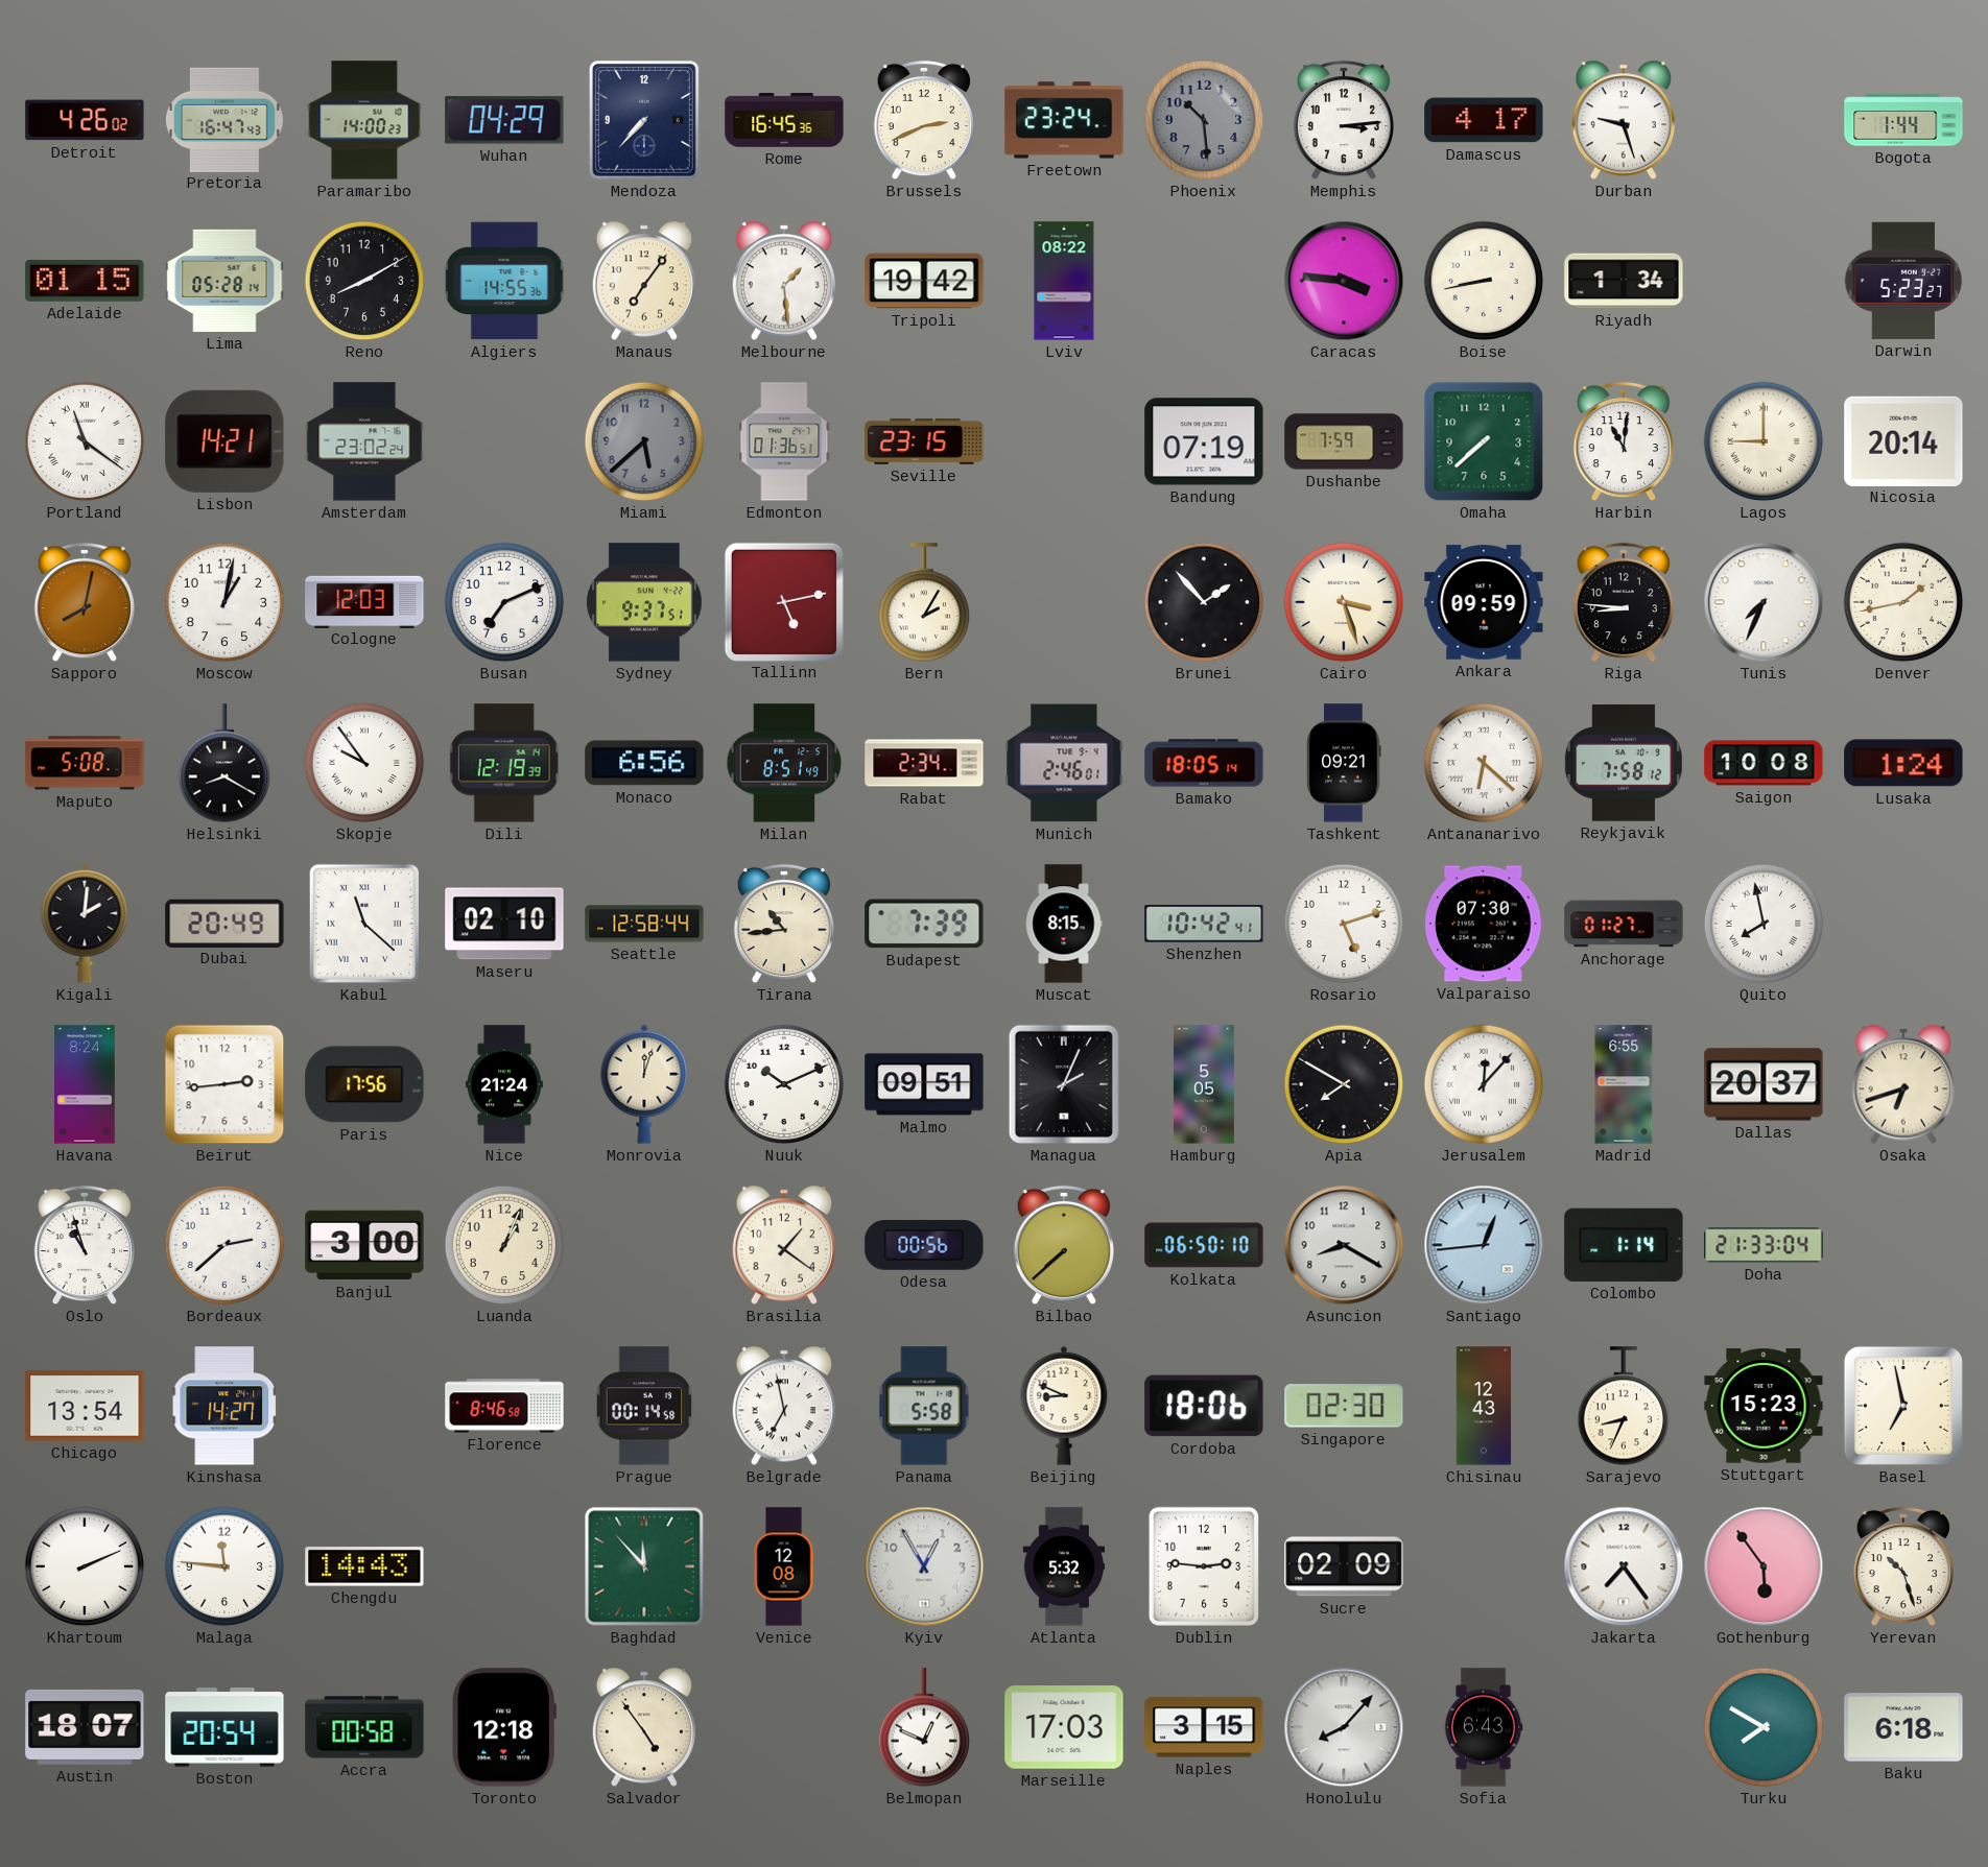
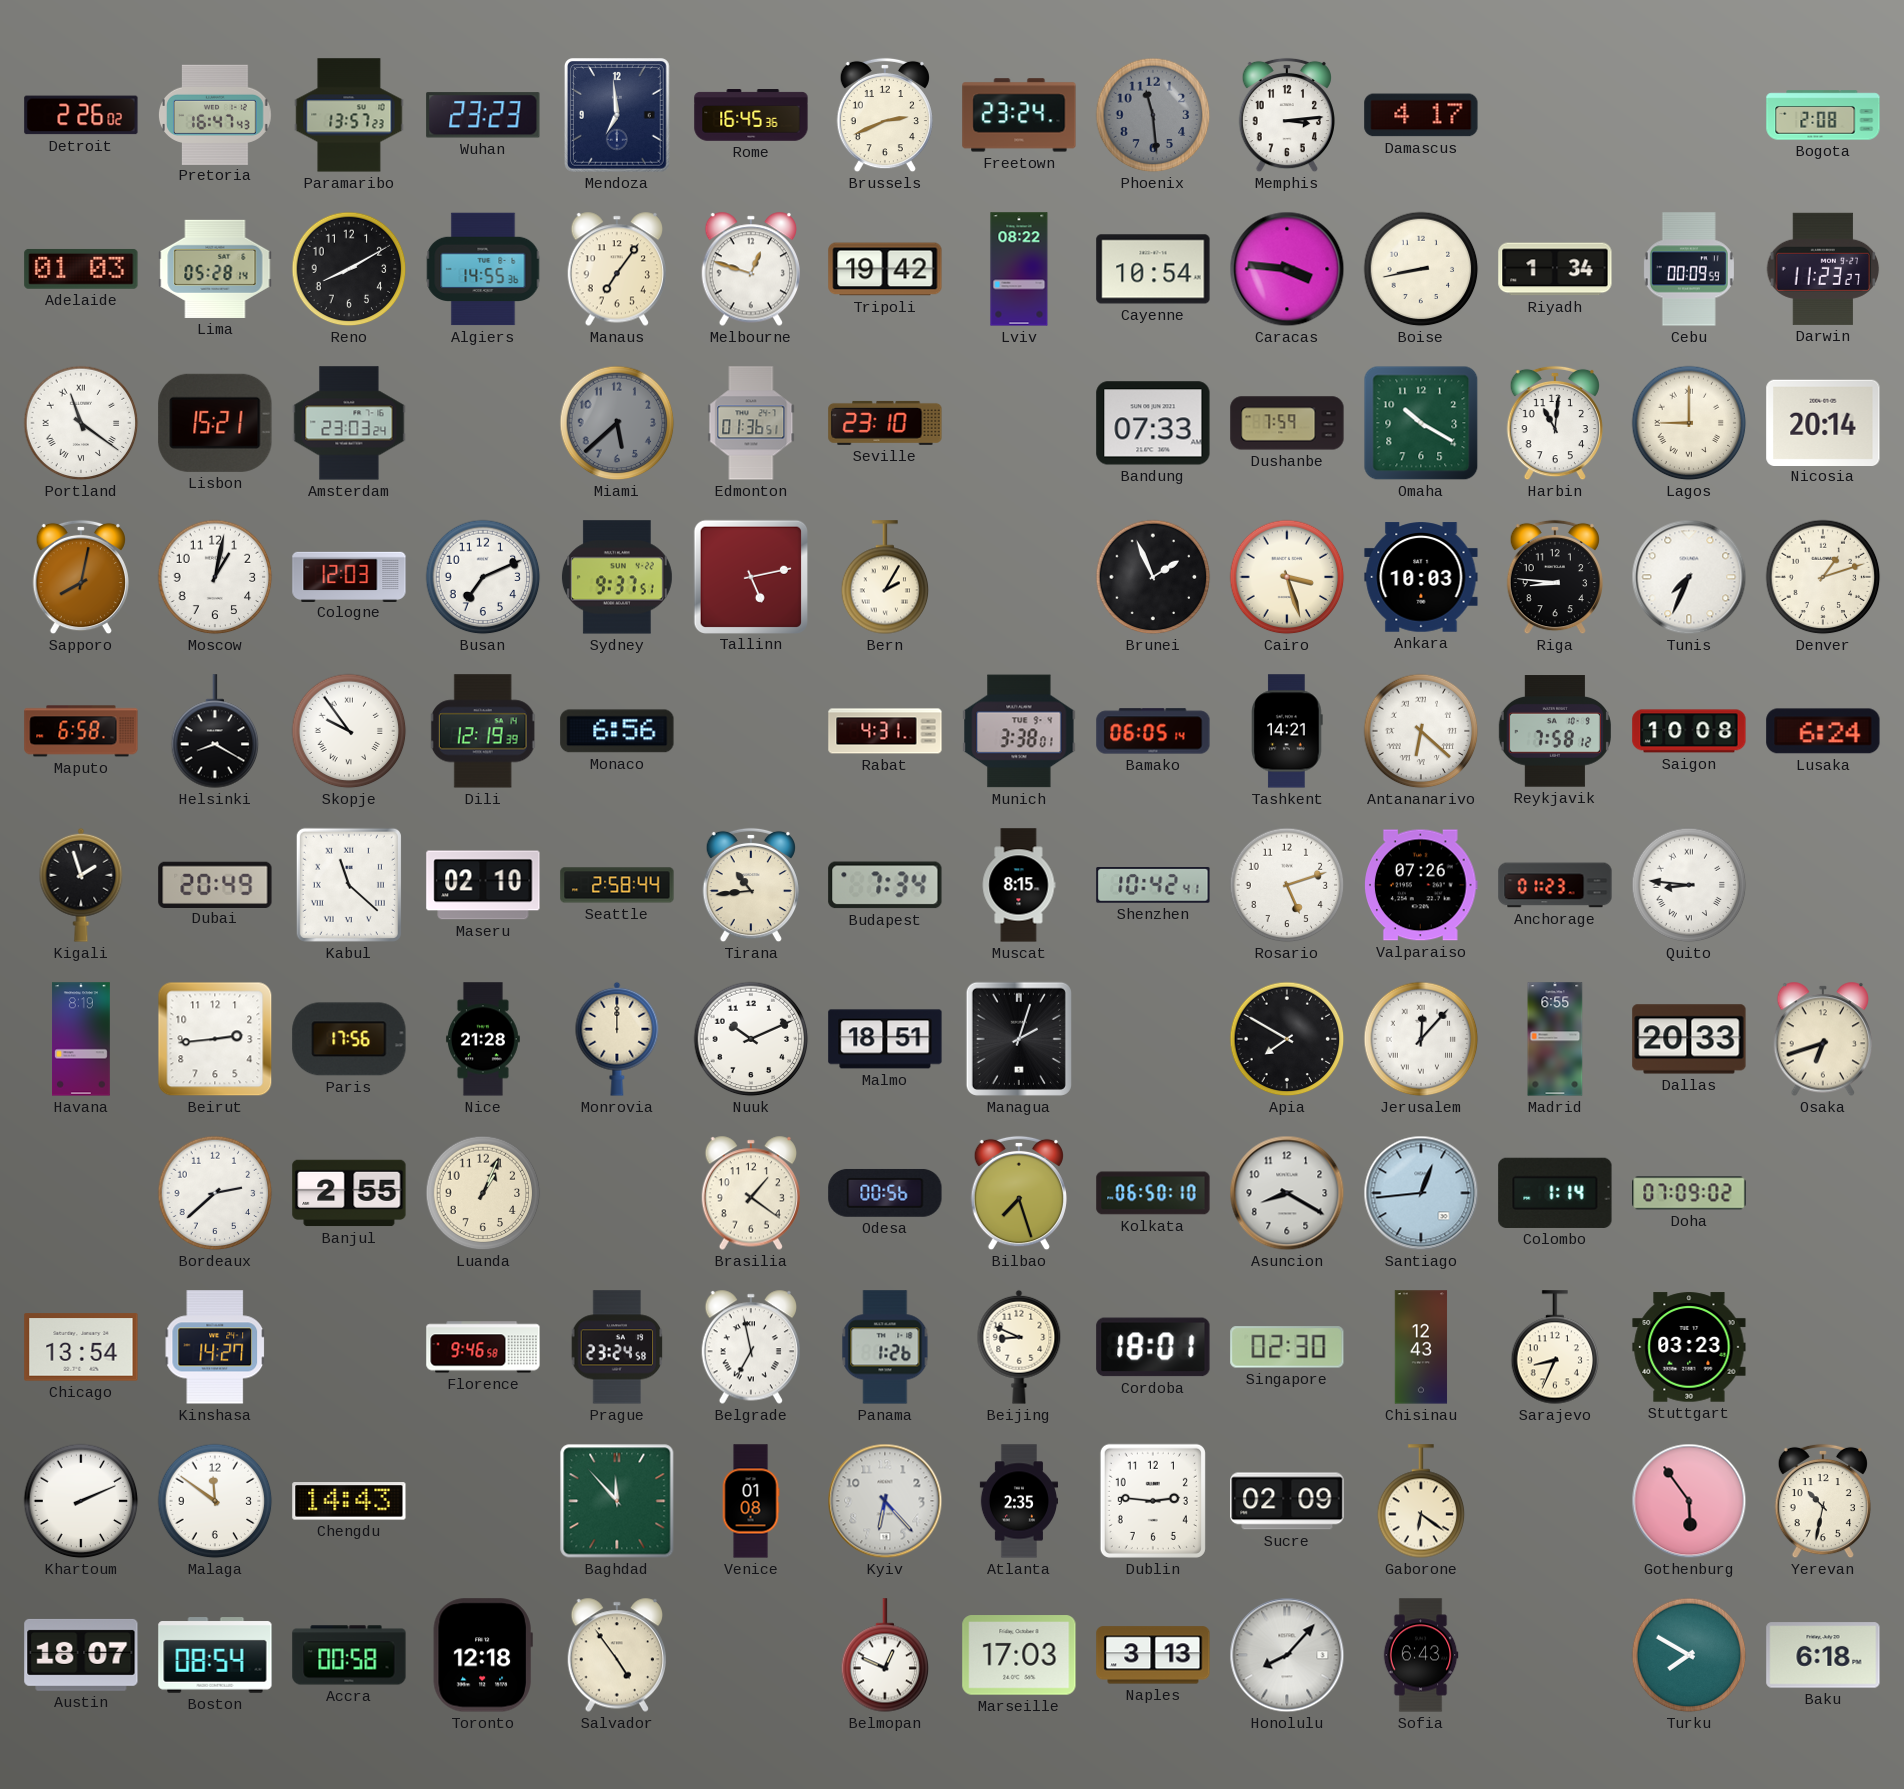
Detroit: 4:26 -> 2:26
Paramaribo: 14:00 -> 13:57
Wuhan: 04:29 -> 23:23
Mendoza: 7:37 -> 6:59
Phoenix: 10:29 -> 11:29
Durban: 9:27 -> none
Bogota: 1:44 -> 2:08
Adelaide: 01:15 -> 01:03
Melbourne: 1:29 -> 12:48
Cayenne: none -> 10:54
Cebu: none -> 00:09
Darwin: 5:23 -> 11:23
Lisbon: 14:21 -> 15:21
Amsterdam: 23:02 -> 23:03
Seville: 23:15 -> 23:10
Bandung: 07:19 -> 07:33
Omaha: 7:38 -> 10:20
Brunei: 1:53 -> 1:56
Ankara: 09:59 -> 10:03
Denver: 1:43 -> 1:12
Maputo: 5:08 -> 6:58
Milan: 8:51 -> none
Rabat: 2:34 -> 4:31
Munich: 2:46 -> 3:38
Bamako: 18:05 -> 06:05
Tashkent: 09:21 -> 14:21
Lusaka: 1:24 -> 6:24
Kigali: 2:01 -> 1:57
Seattle: 12:58 -> 2:58
Budapest: 7:39 -> 7:34
Valparaiso: 07:30 -> 07:26
Anchorage: 01:27 -> 01:23
Quito: 7:58 -> 8:46
Havana: 8:24 -> 8:19
Nice: 21:24 -> 21:28
Monrovia: 12:03 -> 12:00
Malmo: 09:51 -> 18:51
Managua: 2:04 -> 2:03
Hamburg: 5:05 -> none
Dallas: 20:37 -> 20:33
Oslo: 10:57 -> none
Banjul: 3:00 -> 2:55
Bilbao: 7:38 -> 7:27
Doha: 21:33 -> 07:09
Florence: 8:46 -> 9:46
Prague: 00:14 -> 23:24
Panama: 5:58 -> 1:26
Cordoba: 18:06 -> 18:01
Stuttgart: 15:23 -> 03:23
Basel: 6:58 -> none
Malaga: 11:46 -> 11:51
Venice: 12:08 -> 01:08
Kyiv: 12:55 -> 6:23
Atlanta: 5:32 -> 2:35
Gaborone: none -> 6:21
Jakarta: 7:24 -> none
Yerevan: 10:27 -> 10:32
Boston: 20:54 -> 08:54
Naples: 3:15 -> 3:13
